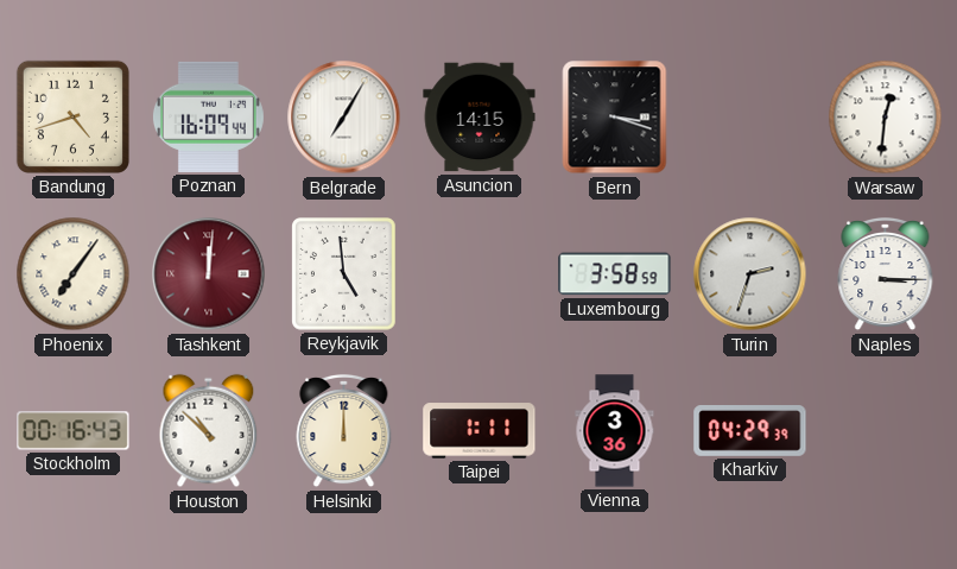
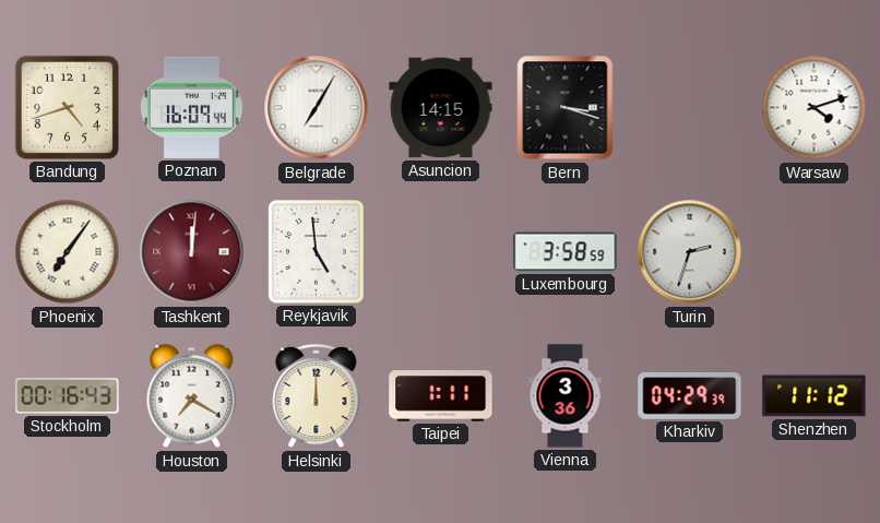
Warsaw: 12:31 -> 4:12
Naples: 3:15 -> none
Houston: 10:52 -> 7:20
Shenzhen: none -> 11:12
